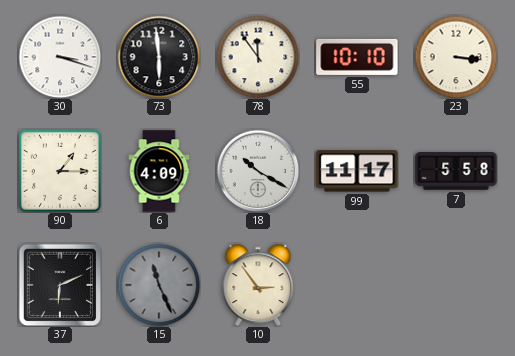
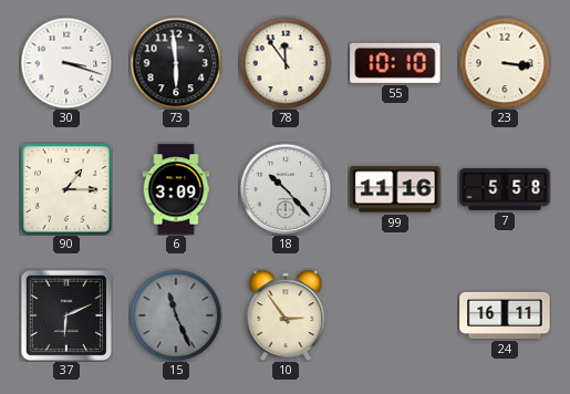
6: 4:09 -> 3:09
18: 10:20 -> 10:23
99: 11:17 -> 11:16
24: none -> 16:11
